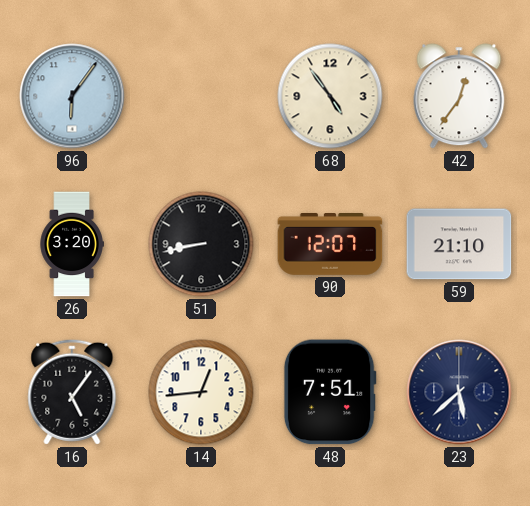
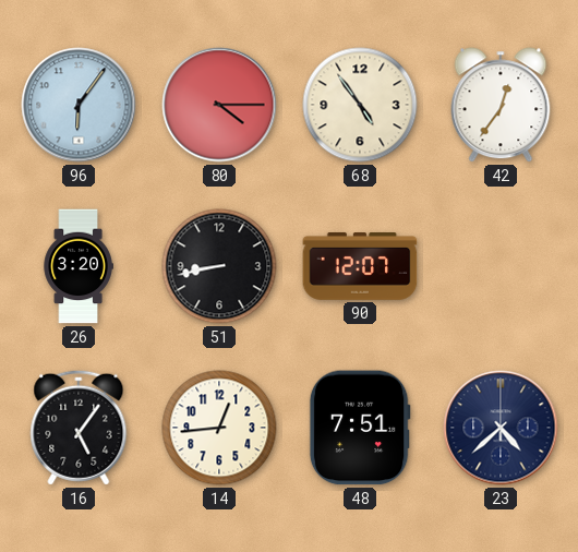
80: none -> 4:15
59: 21:10 -> none
23: 5:38 -> 4:38
